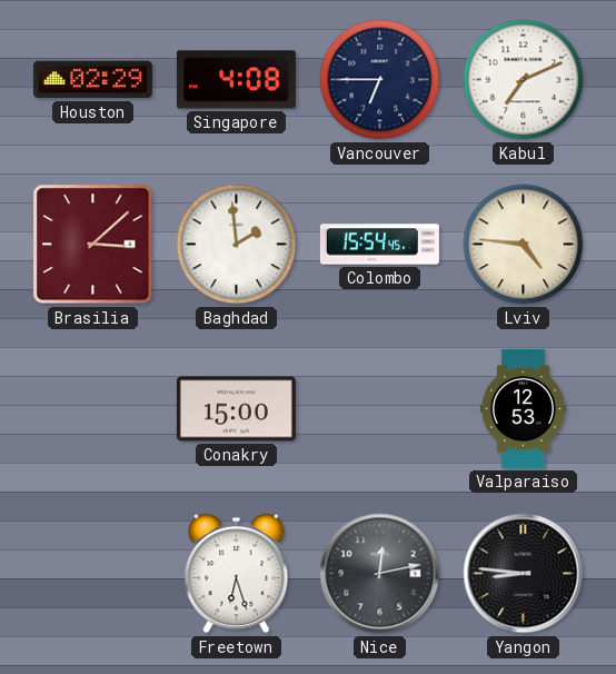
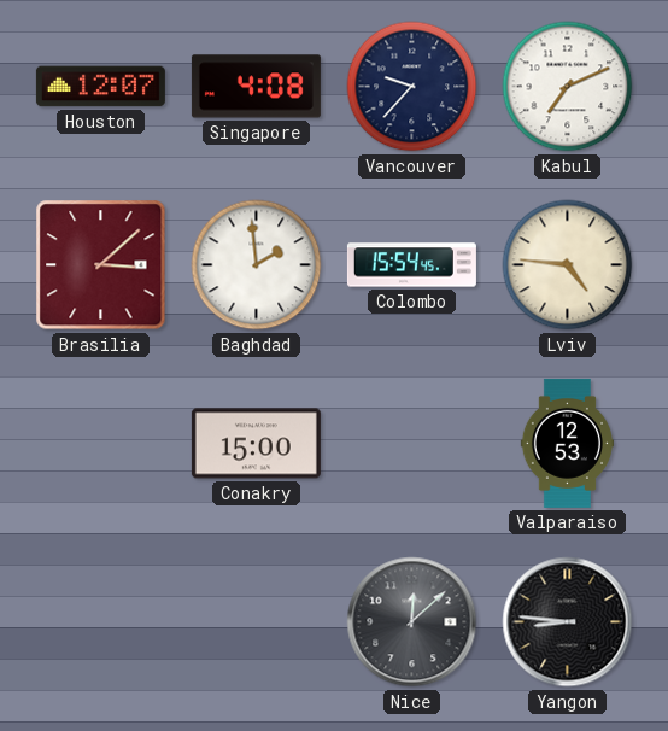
Houston: 02:29 -> 12:07
Vancouver: 6:45 -> 9:37
Freetown: 6:27 -> none
Nice: 12:13 -> 12:08
